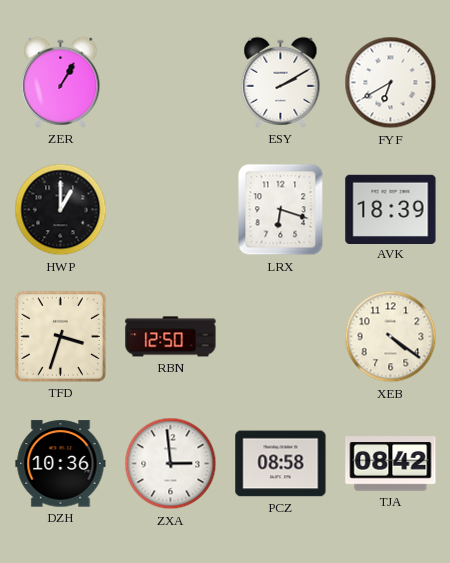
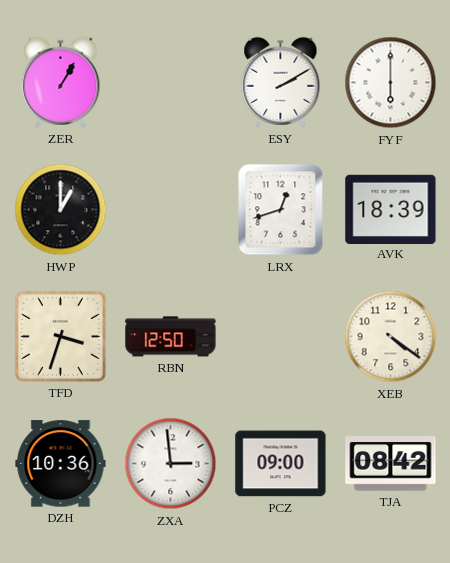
FYF: 6:40 -> 6:00
LRX: 6:18 -> 12:42
PCZ: 08:58 -> 09:00
